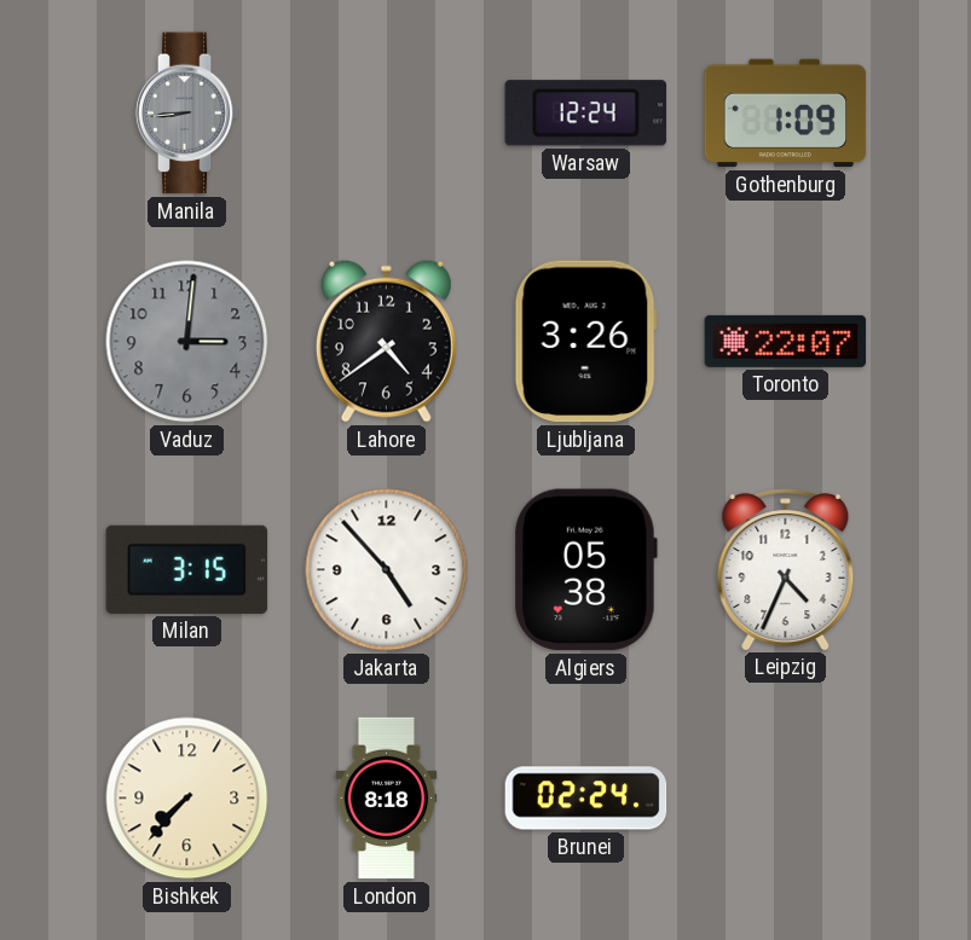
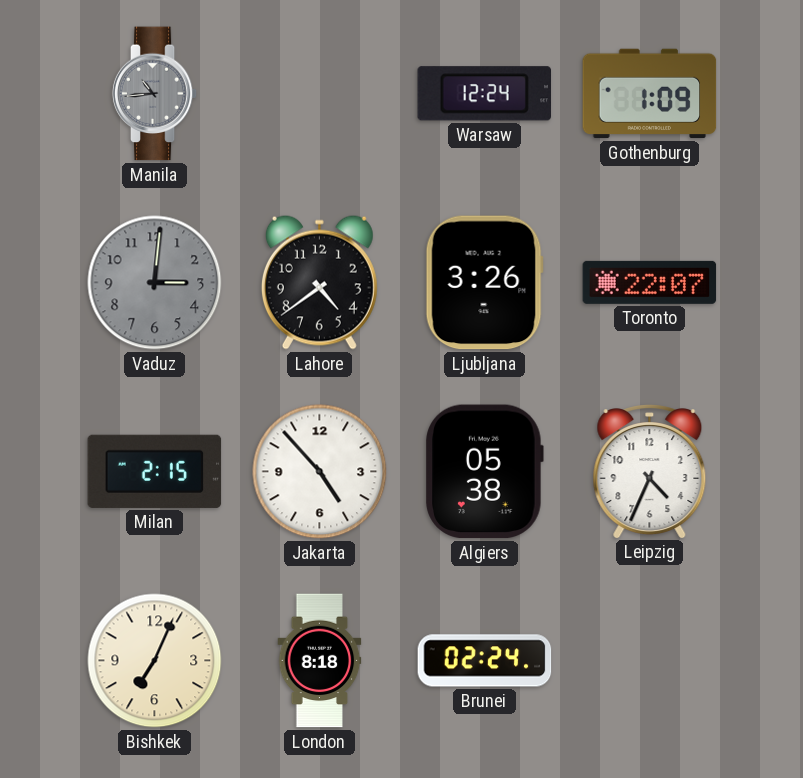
Manila: 8:44 -> 10:44
Milan: 3:15 -> 2:15
Bishkek: 7:37 -> 7:04
